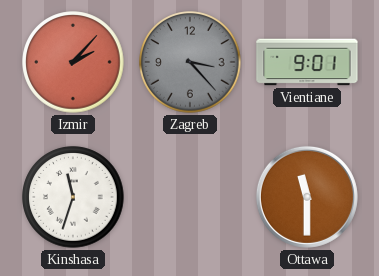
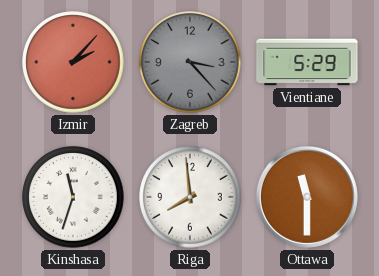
Vientiane: 9:01 -> 5:29
Riga: none -> 7:59
